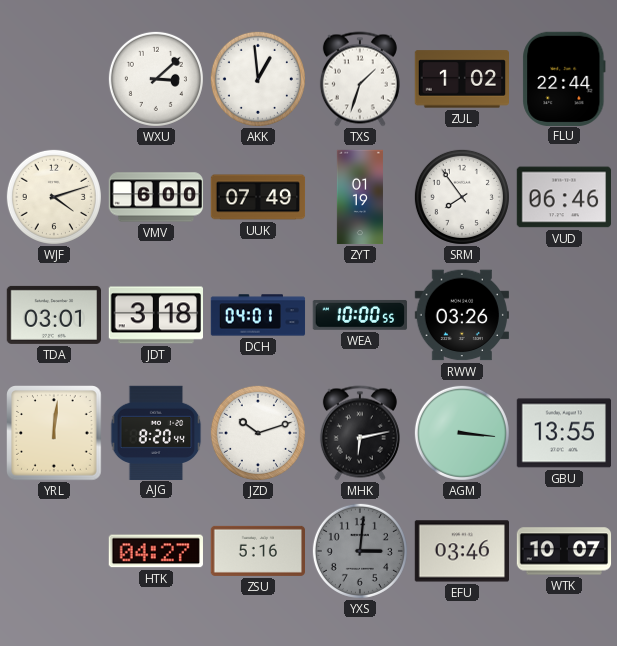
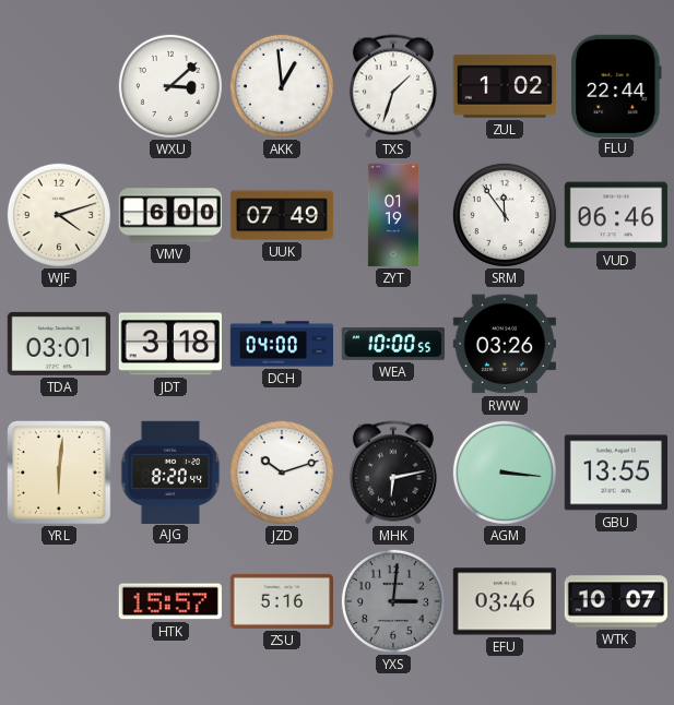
SRM: 7:54 -> 11:54
DCH: 04:01 -> 04:00
YRL: 12:01 -> 6:01
HTK: 04:27 -> 15:57
